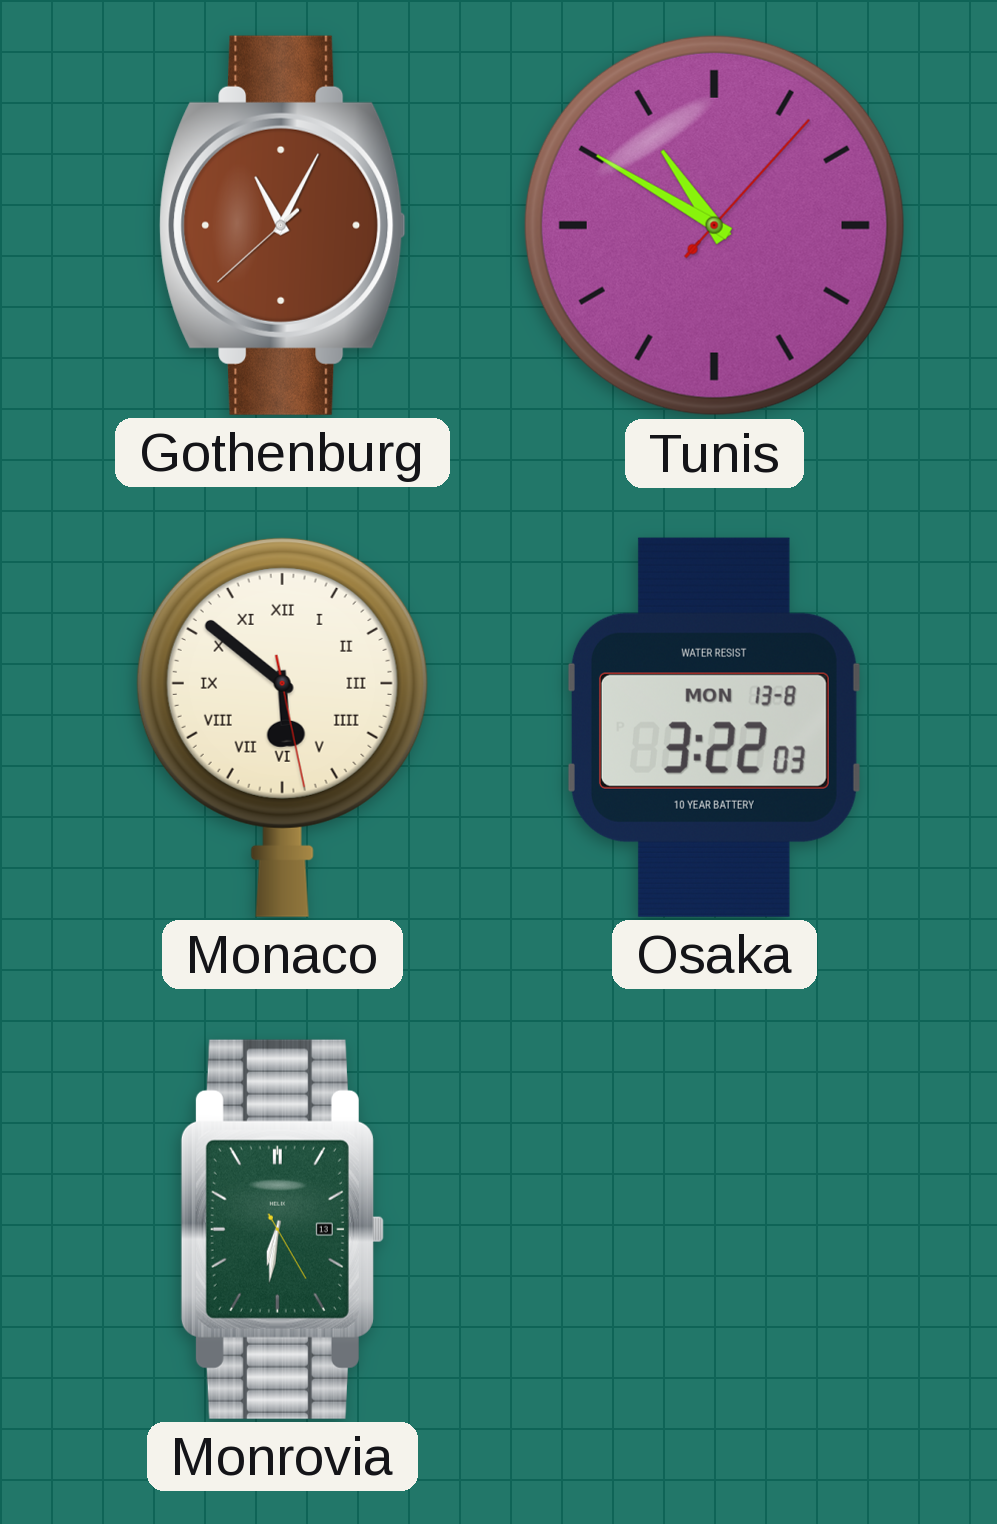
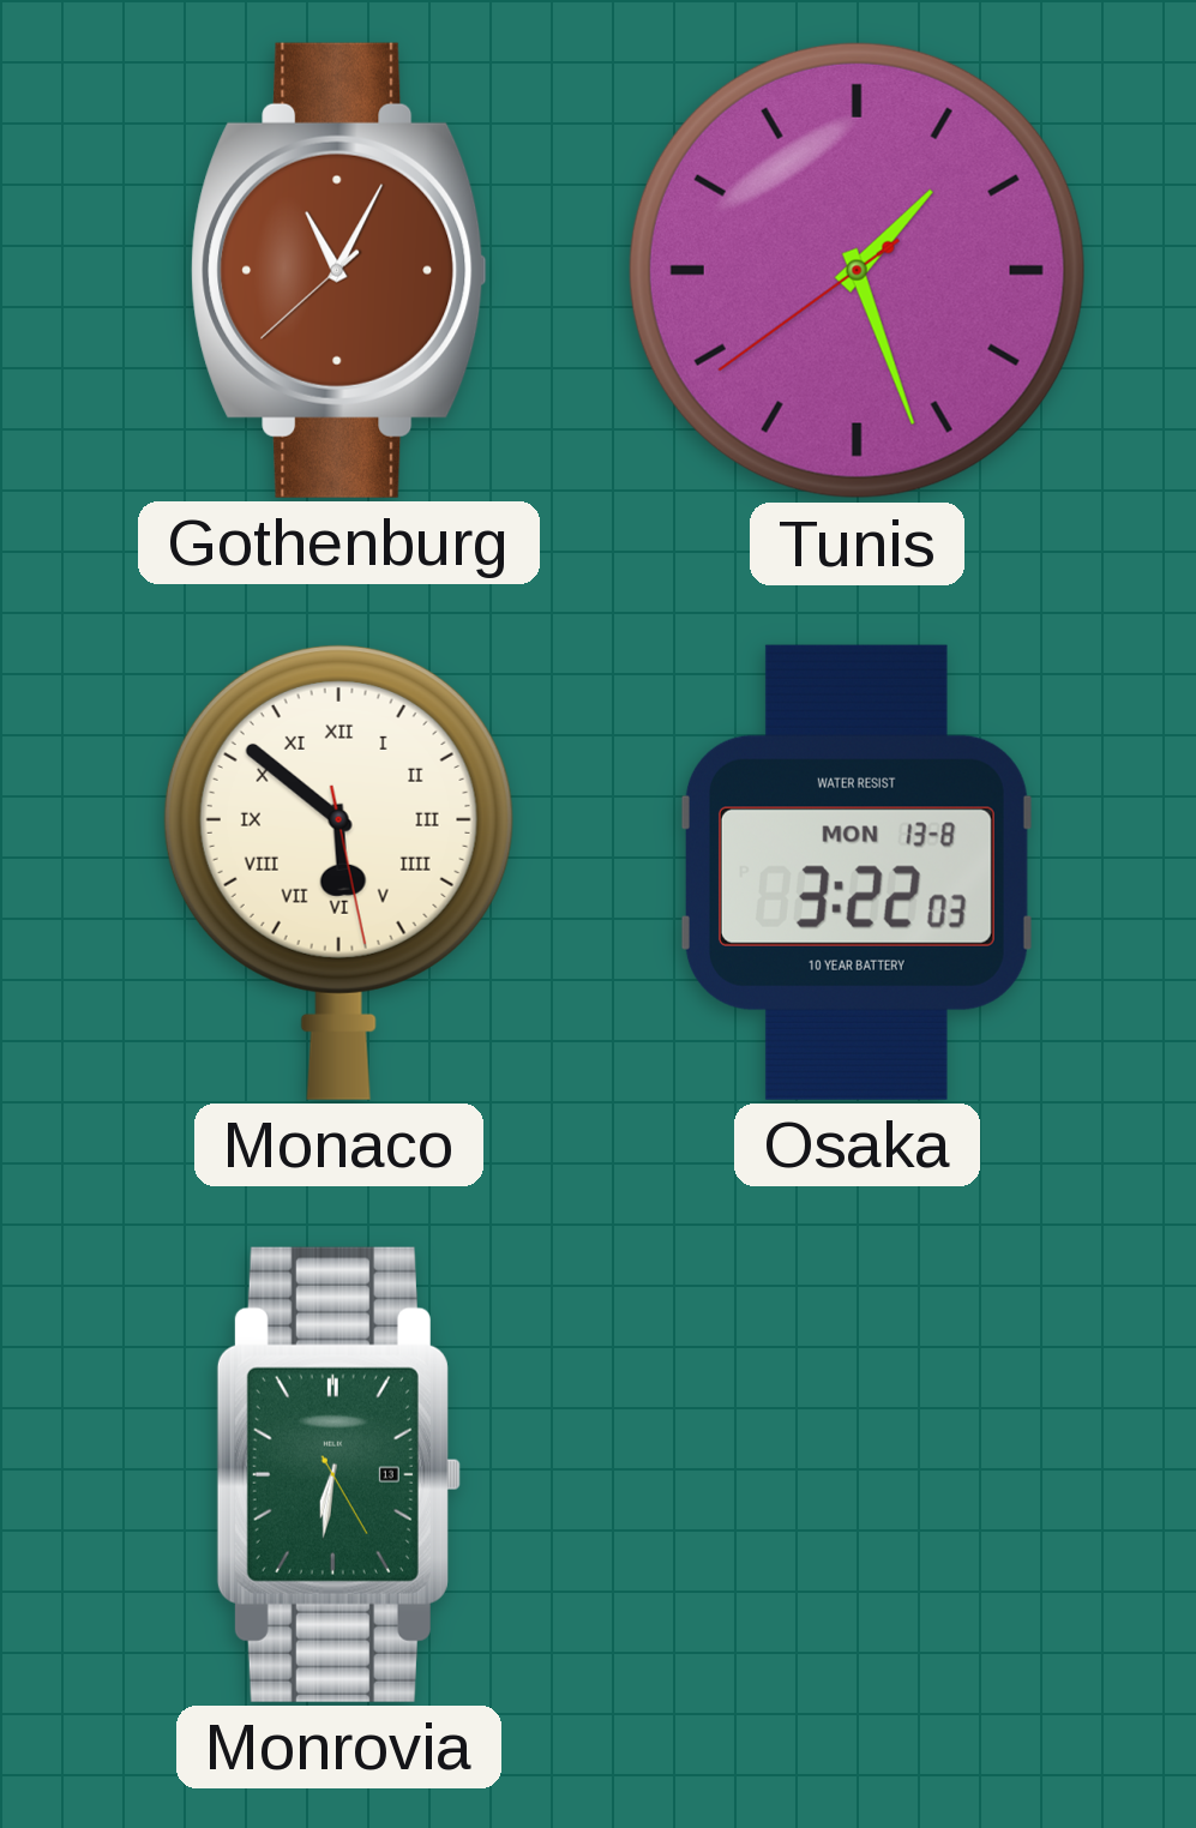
Tunis: 10:50 -> 1:26
